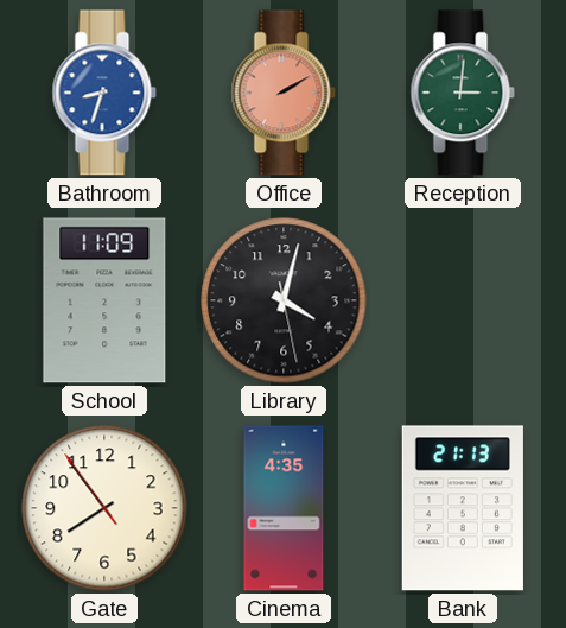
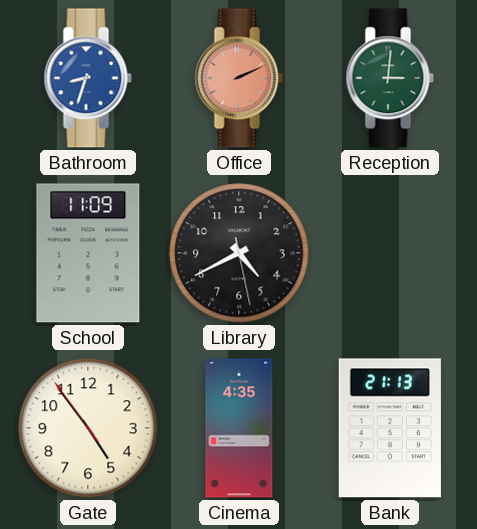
Office: 2:10 -> 2:11
Library: 4:02 -> 4:40
Gate: 7:53 -> 4:53
